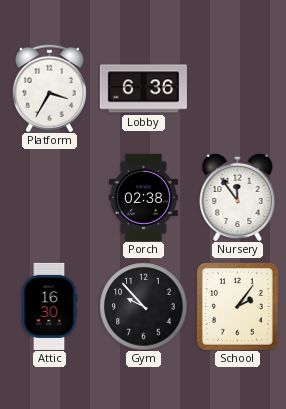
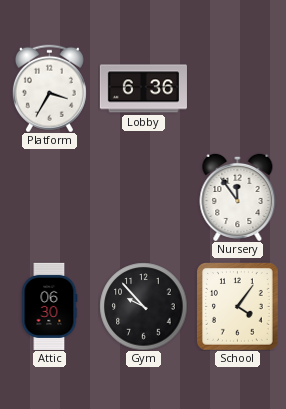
Porch: 02:38 -> none
Attic: 16:30 -> 06:30
School: 2:06 -> 4:06
